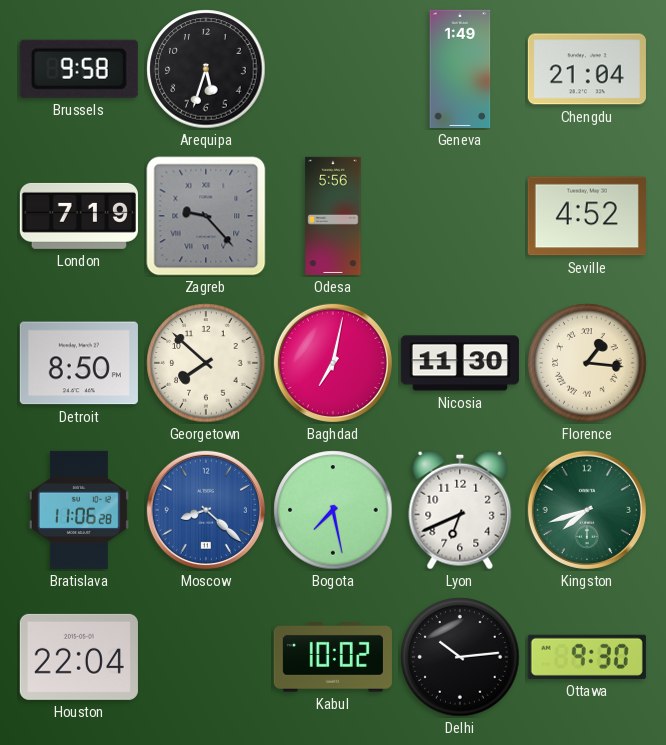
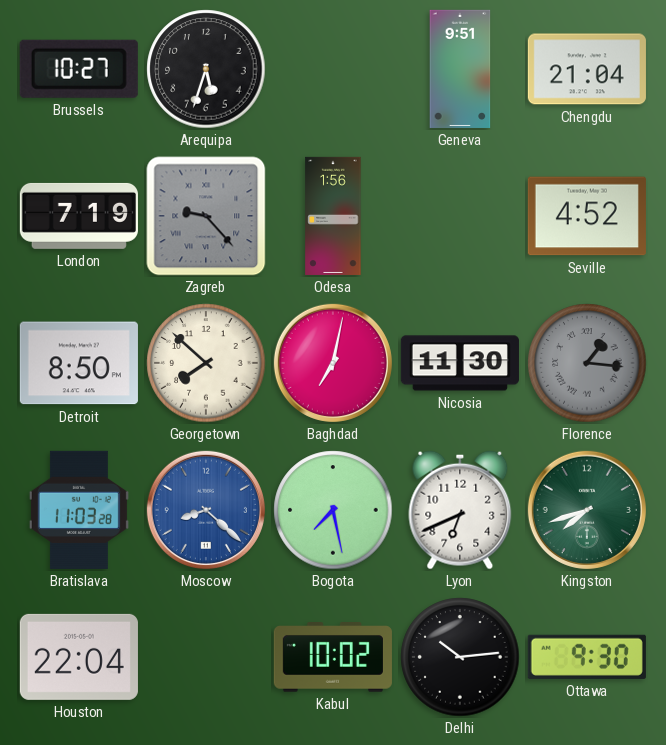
Brussels: 9:58 -> 10:27
Geneva: 1:49 -> 9:51
Odesa: 5:56 -> 1:56
Florence dial: cream -> grey
Bratislava: 11:06 -> 11:03
